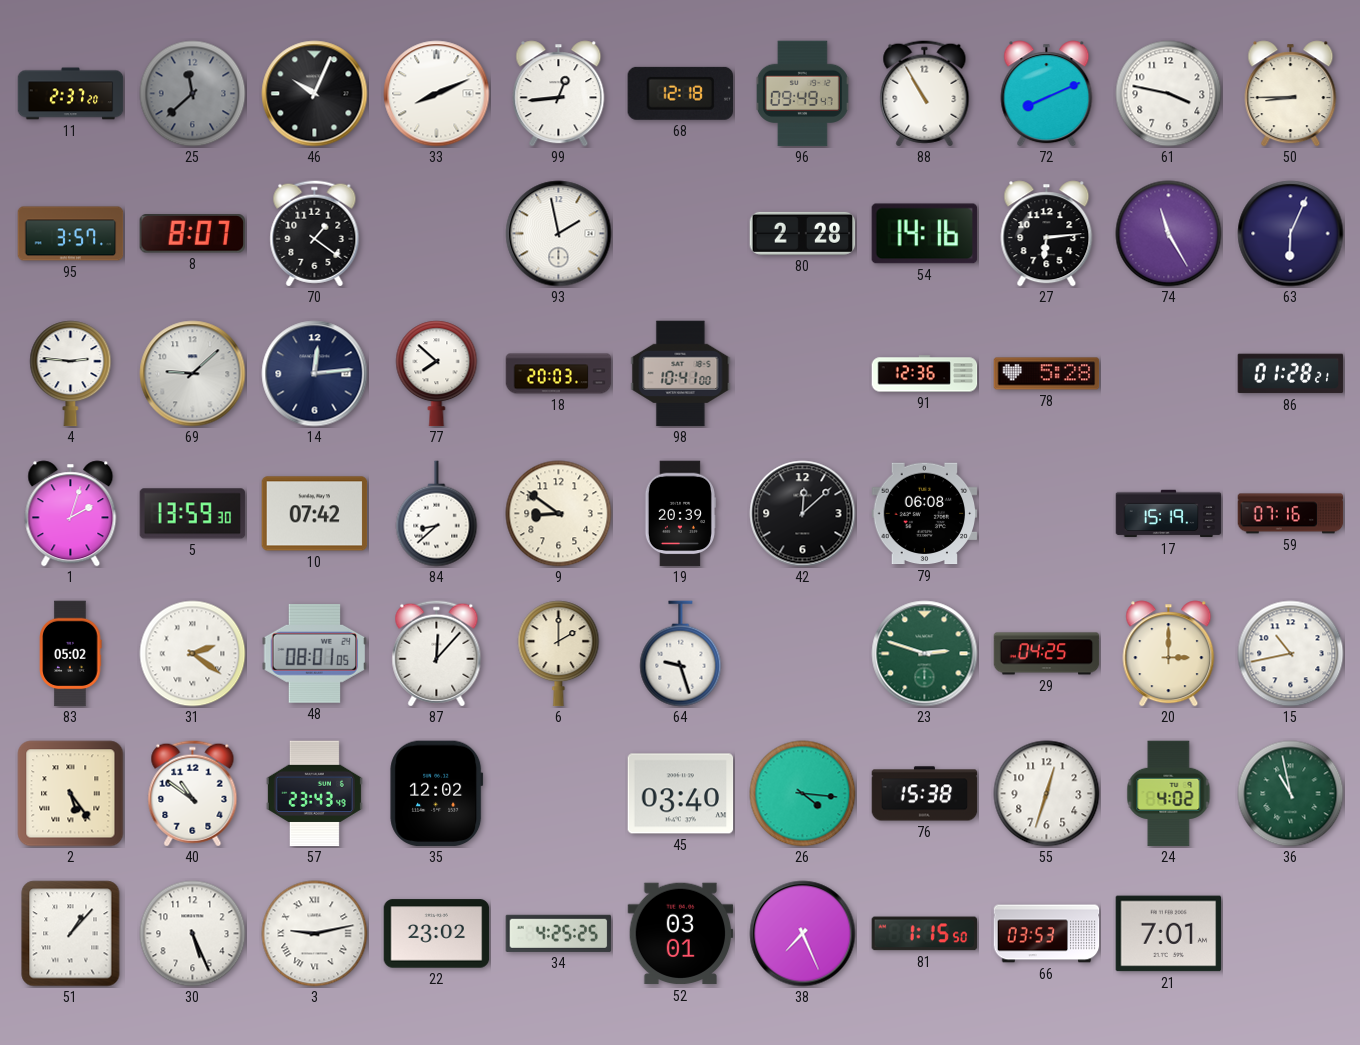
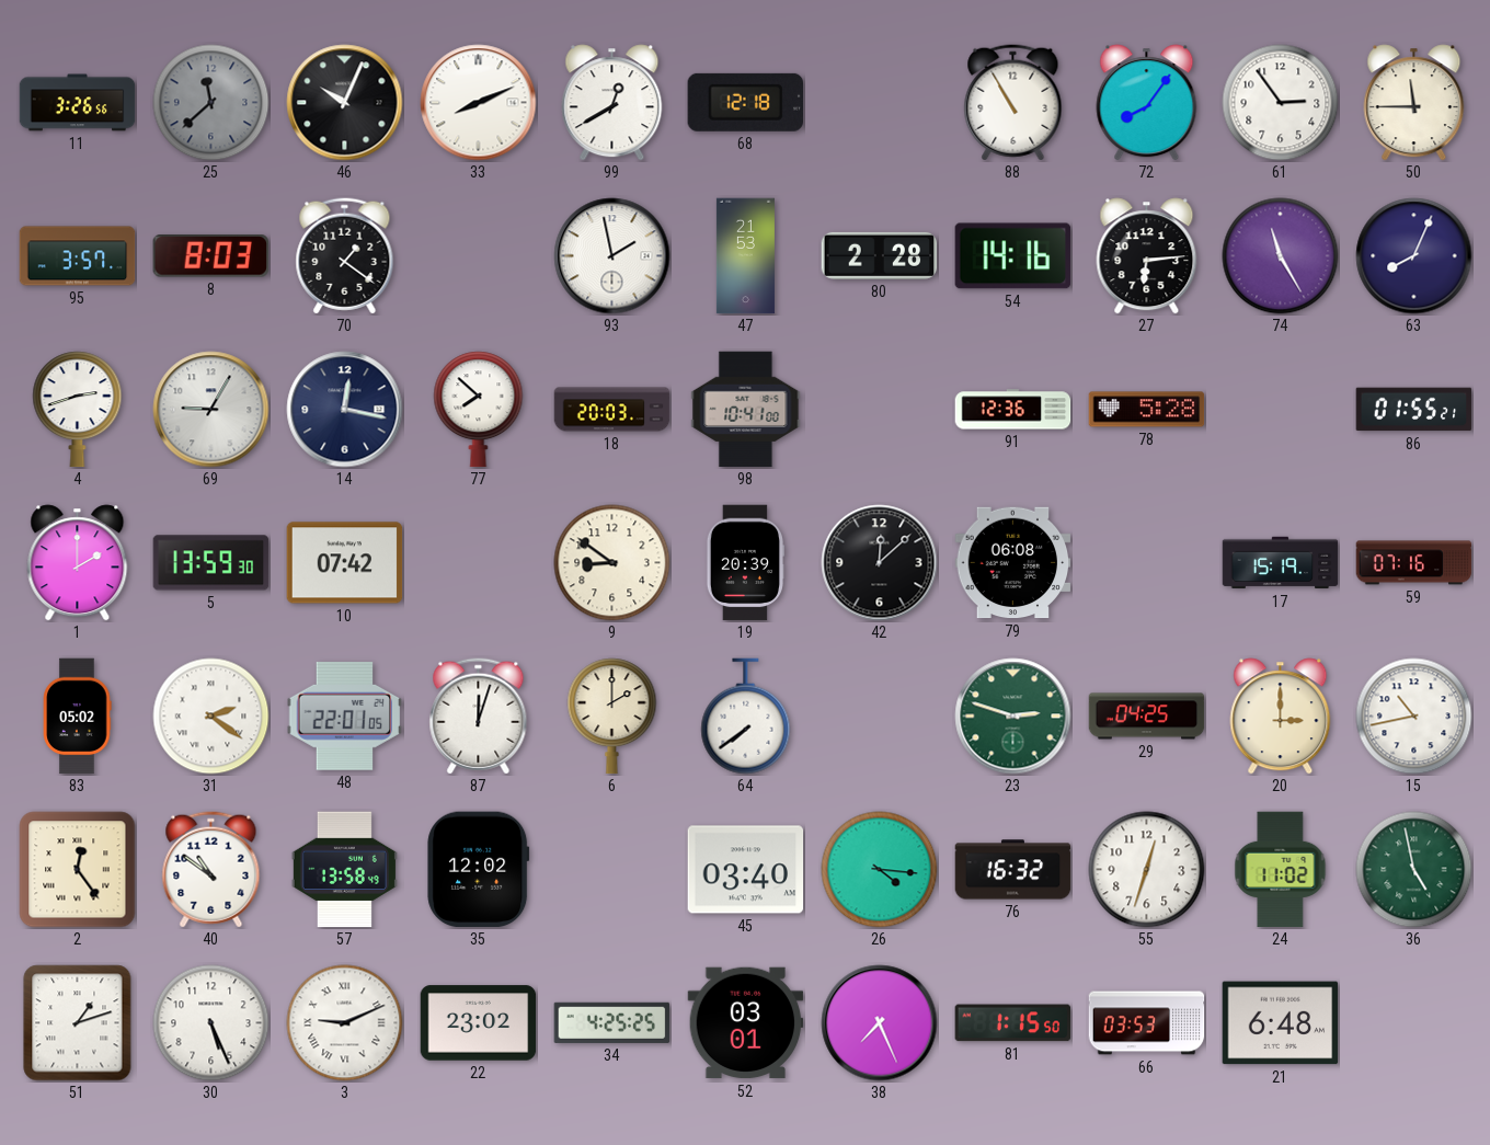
11: 2:37 -> 3:26
99: 12:44 -> 12:40
96: 09:49 -> none
72: 8:11 -> 8:06
61: 3:47 -> 2:54
50: 8:45 -> 11:45
8: 8:07 -> 8:03
47: none -> 21:53
63: 6:04 -> 8:04
4: 2:46 -> 2:42
69: 9:08 -> 9:05
14: 12:14 -> 12:17
86: 01:28 -> 01:55
1: 2:03 -> 2:00
84: 8:38 -> none
48: 08:01 -> 22:01
87: 12:07 -> 12:03
64: 9:27 -> 7:39
2: 5:24 -> 12:24
57: 23:43 -> 13:58
76: 15:38 -> 16:32
24: 4:02 -> 11:02
36: 10:58 -> 4:58
51: 1:07 -> 1:12
3: 9:13 -> 9:11
21: 7:01 -> 6:48
